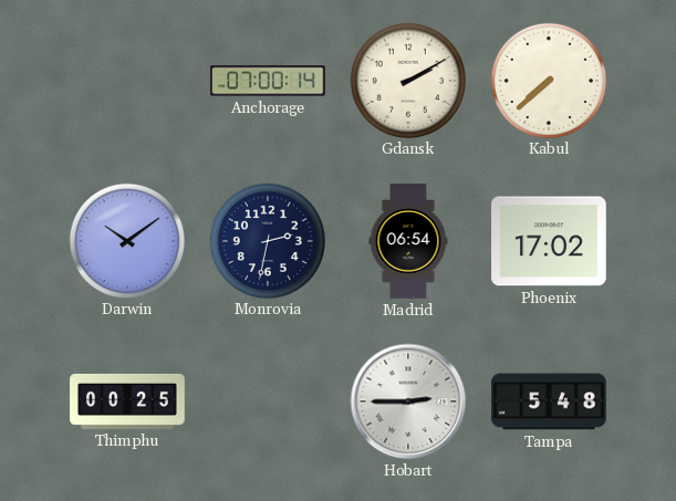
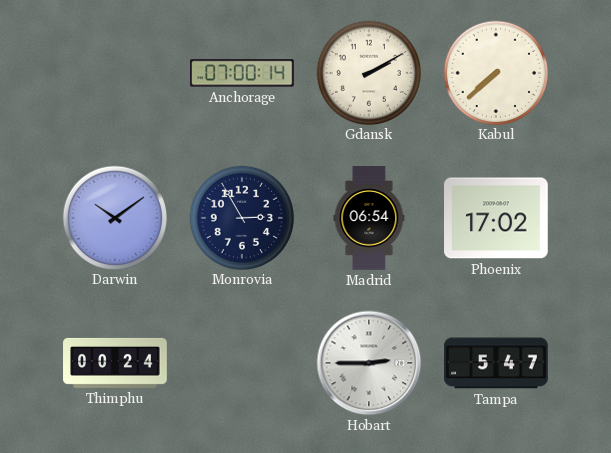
Monrovia: 2:32 -> 2:55
Thimphu: 00:25 -> 00:24
Tampa: 5:48 -> 5:47
